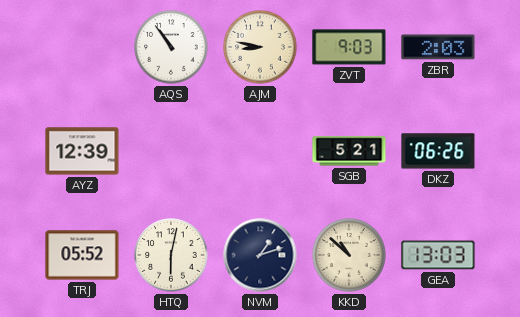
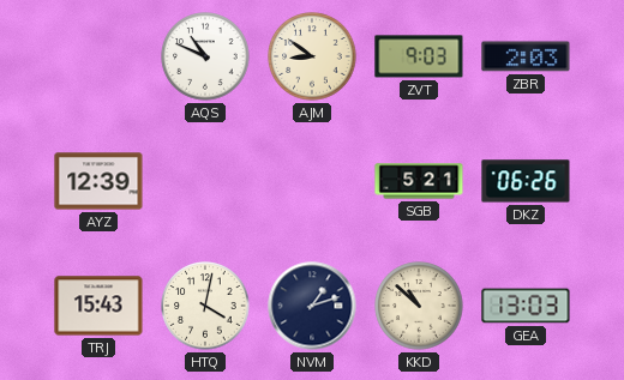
AQS: 10:54 -> 10:49
AJM: 8:47 -> 8:51
TRJ: 05:52 -> 15:43
HTQ: 6:02 -> 4:02
